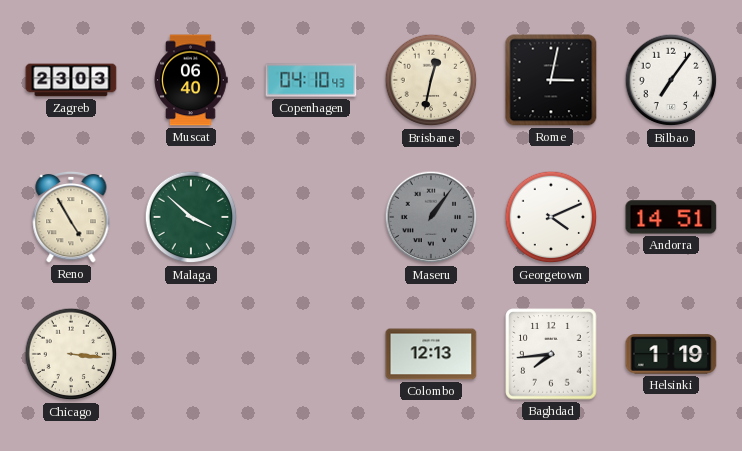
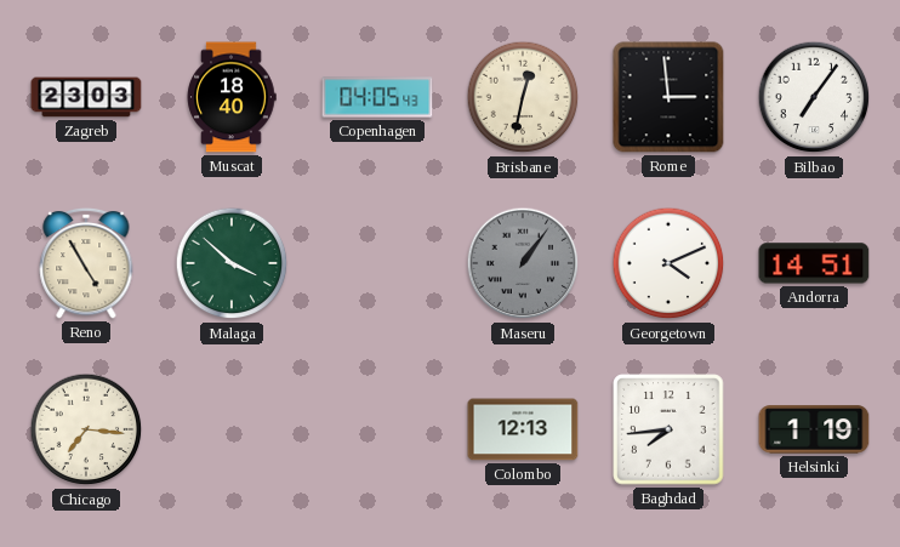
Muscat: 06:40 -> 18:40
Copenhagen: 04:10 -> 04:05
Rome: 3:02 -> 2:59
Chicago: 3:16 -> 7:16
